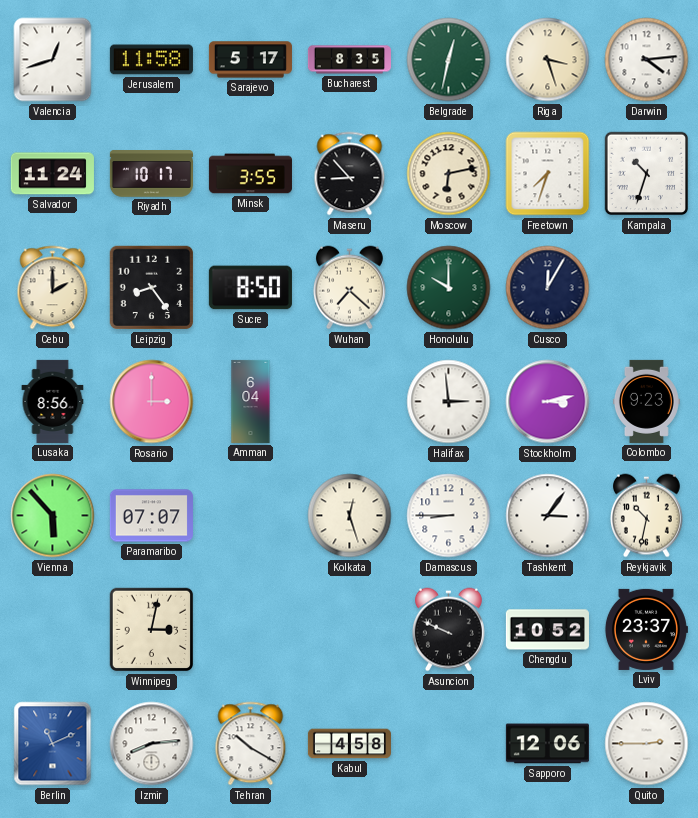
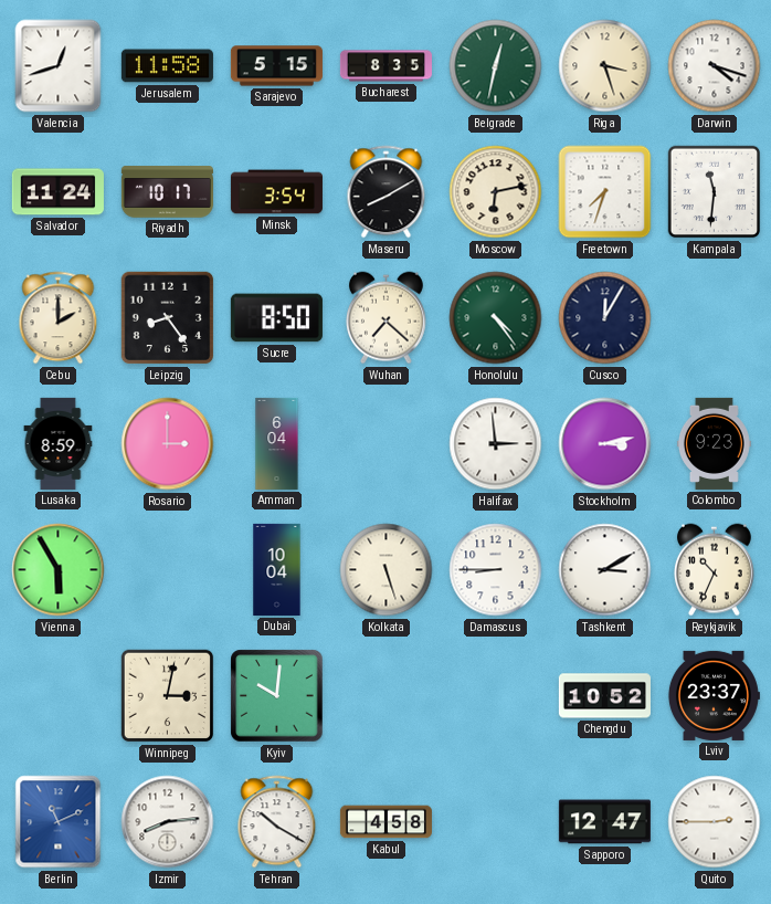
Sarajevo: 5:17 -> 5:15
Darwin: 4:14 -> 4:18
Minsk: 3:55 -> 3:54
Maseru: 8:53 -> 8:10
Kampala: 10:33 -> 11:31
Honolulu: 10:00 -> 4:24
Lusaka: 8:56 -> 8:59
Vienna: 5:53 -> 5:55
Paramaribo: 07:07 -> none
Dubai: none -> 10:04
Kolkata: 12:27 -> 5:27
Tashkent: 3:06 -> 3:10
Reykjavik: 10:32 -> 10:34
Kyiv: none -> 10:01
Asuncion: 9:49 -> none
Sapporo: 12:06 -> 12:47
